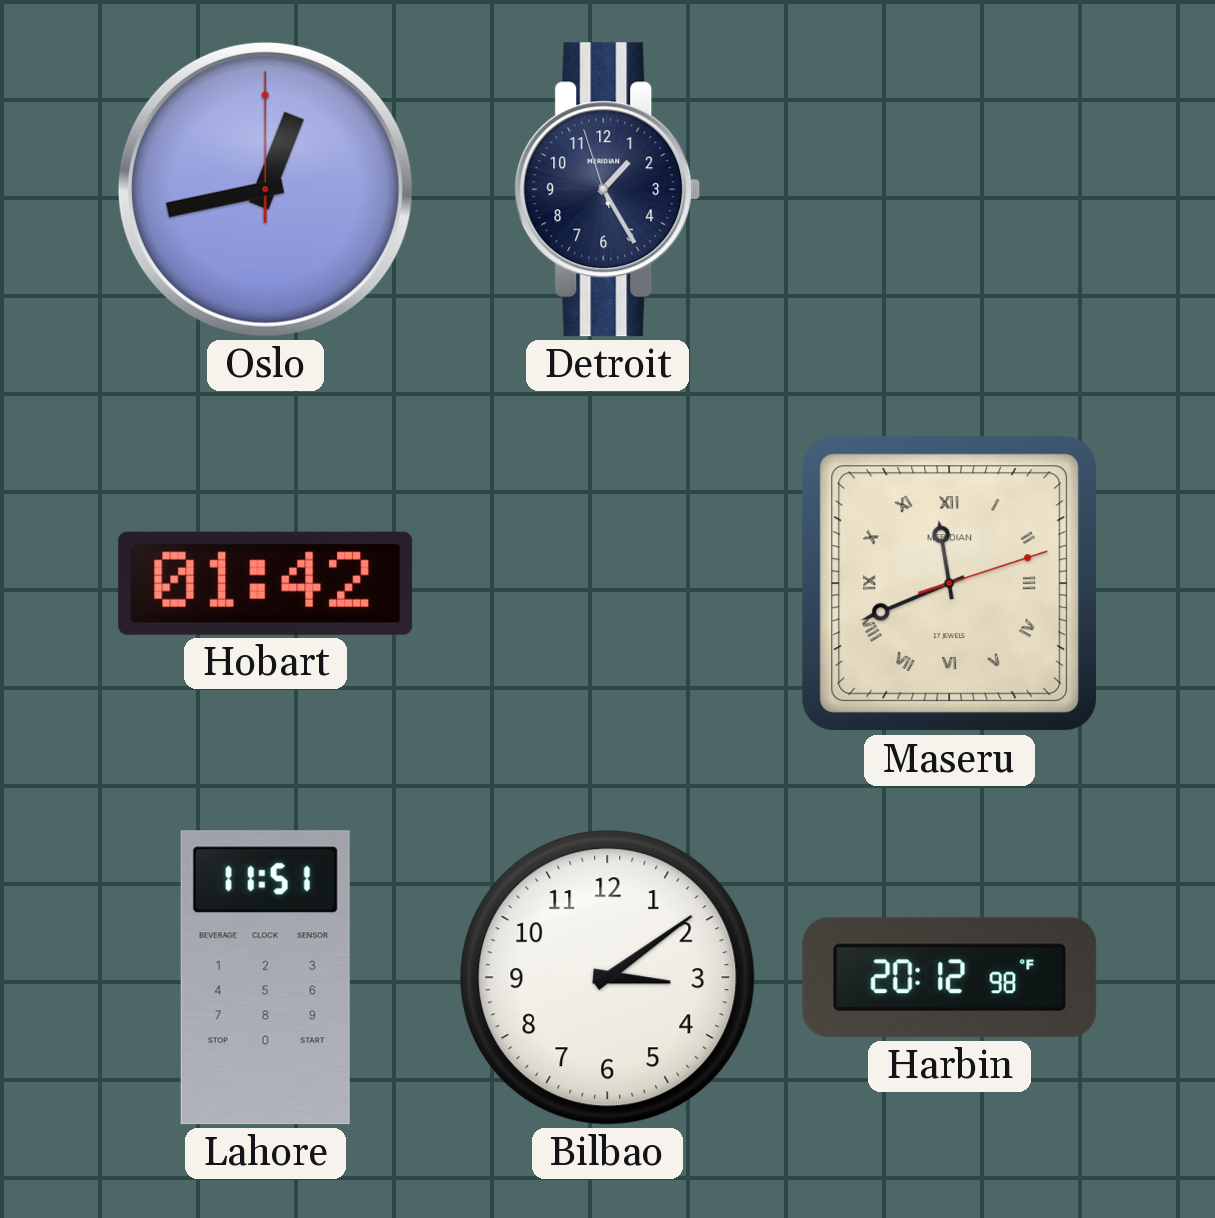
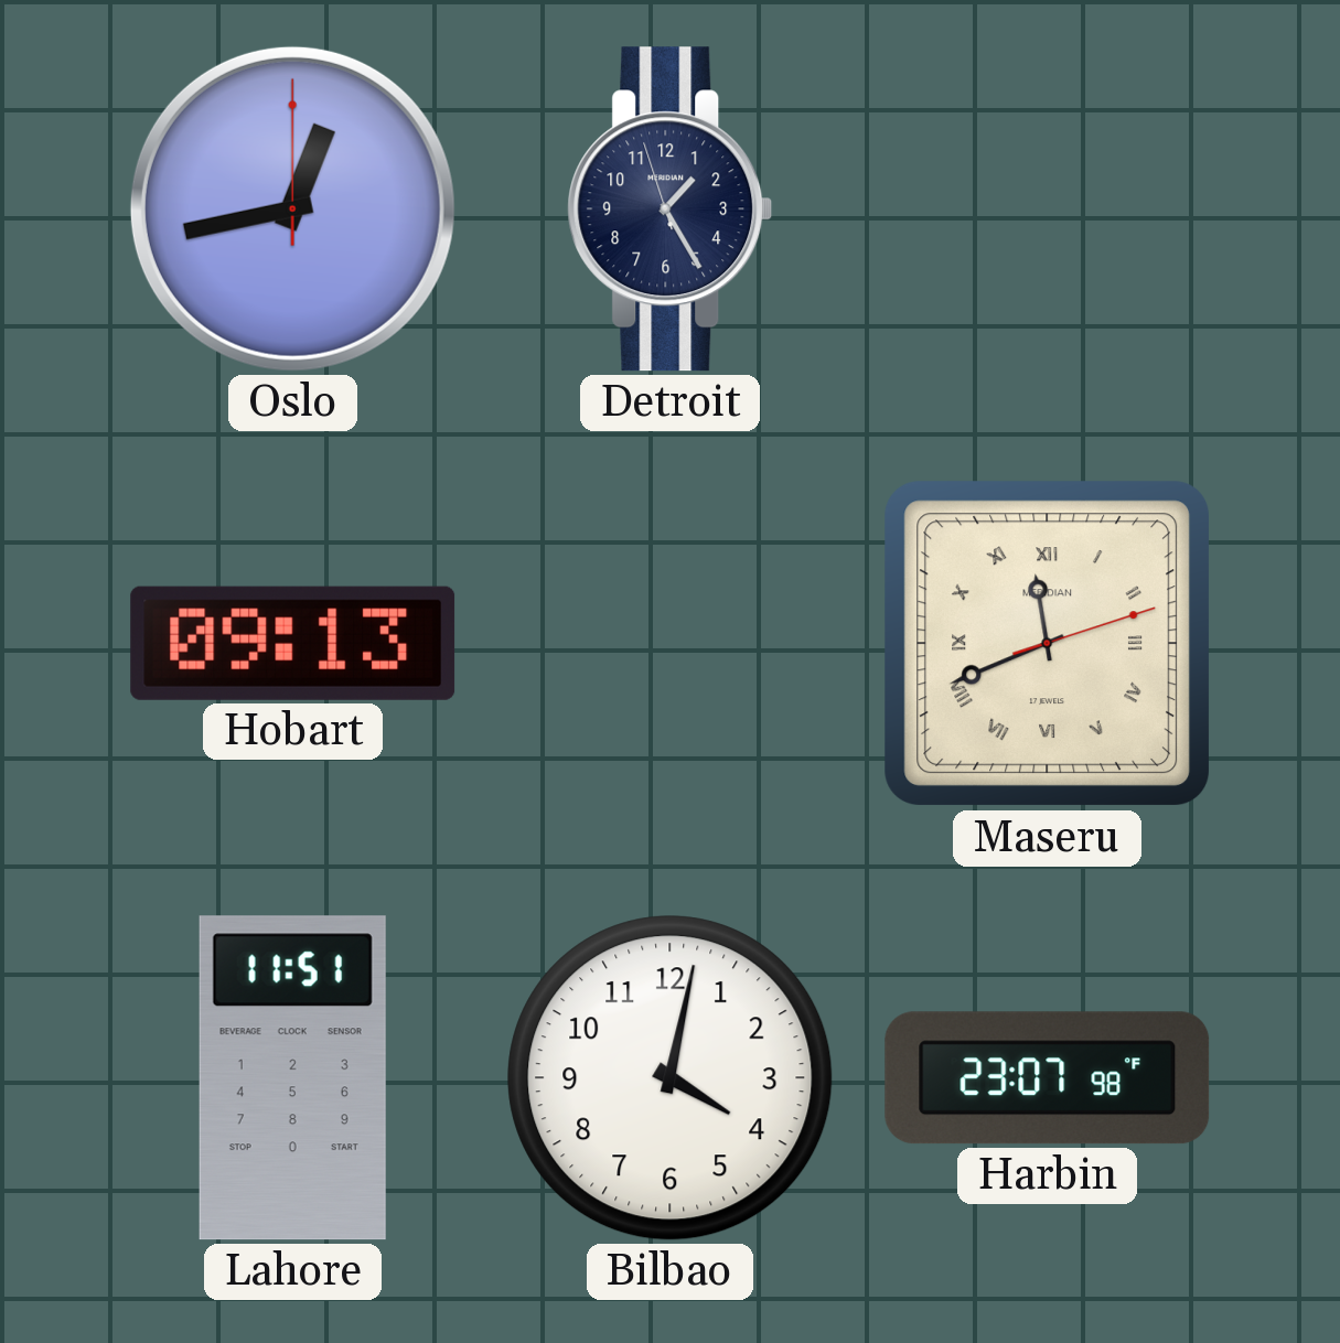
Hobart: 01:42 -> 09:13
Bilbao: 3:09 -> 4:02
Harbin: 20:12 -> 23:07
